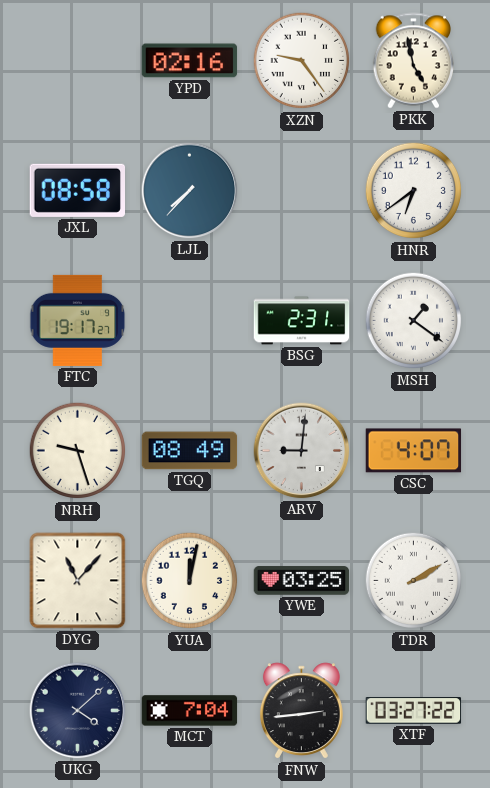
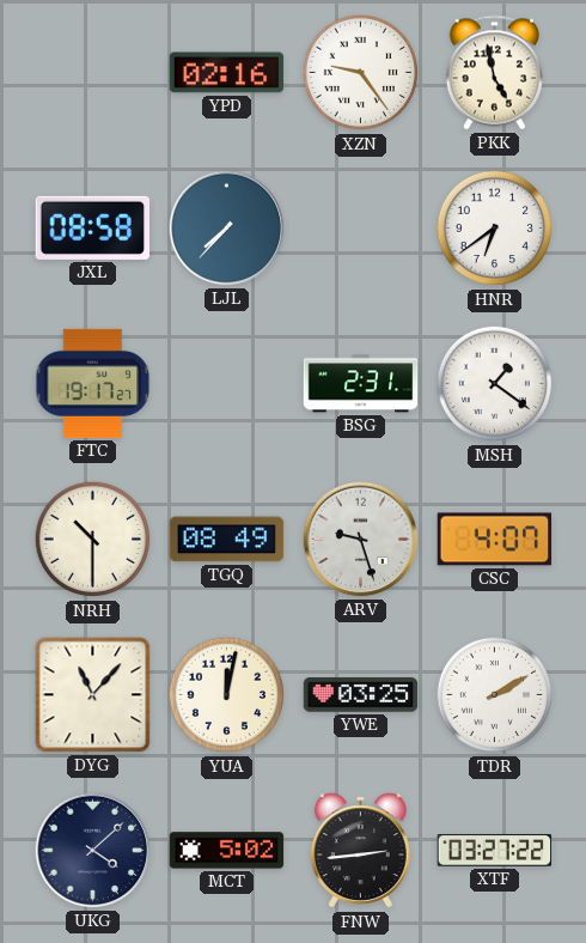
NRH: 9:27 -> 10:30
ARV: 9:01 -> 9:27
MCT: 7:04 -> 5:02
